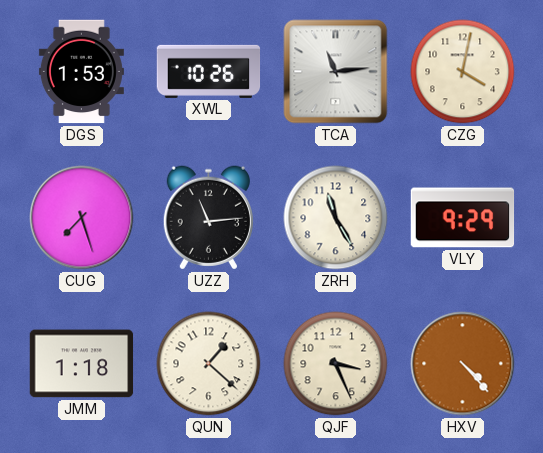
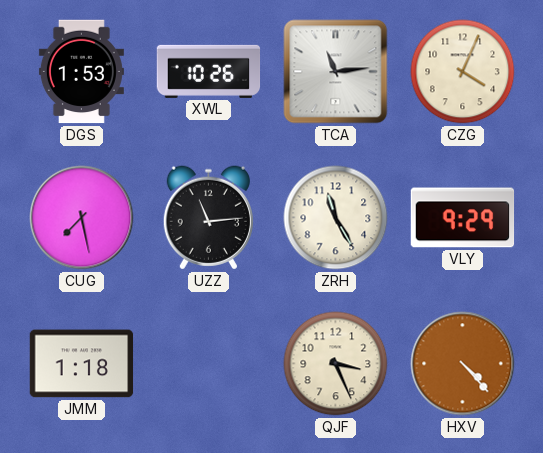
CZG: 4:02 -> 4:04
CUG: 7:27 -> 7:28
QUN: 1:22 -> none
